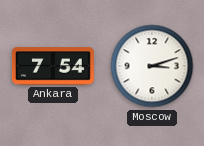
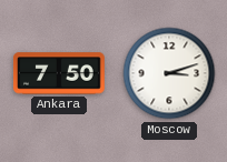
Ankara: 7:54 -> 7:50
